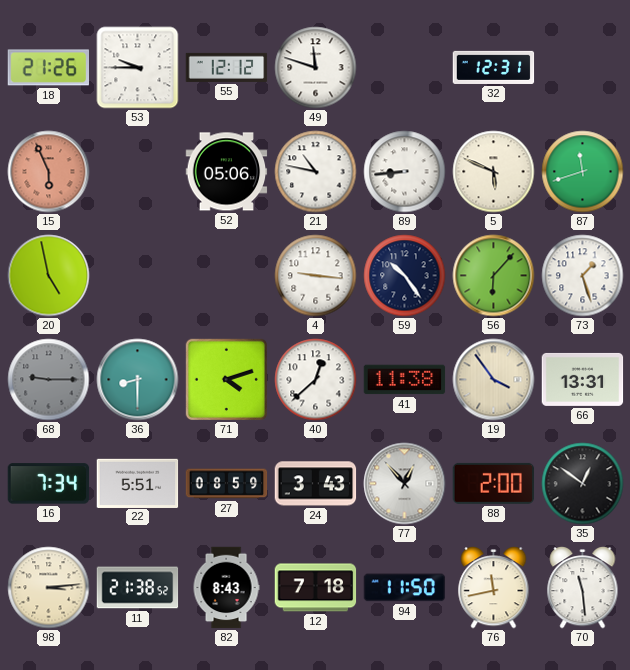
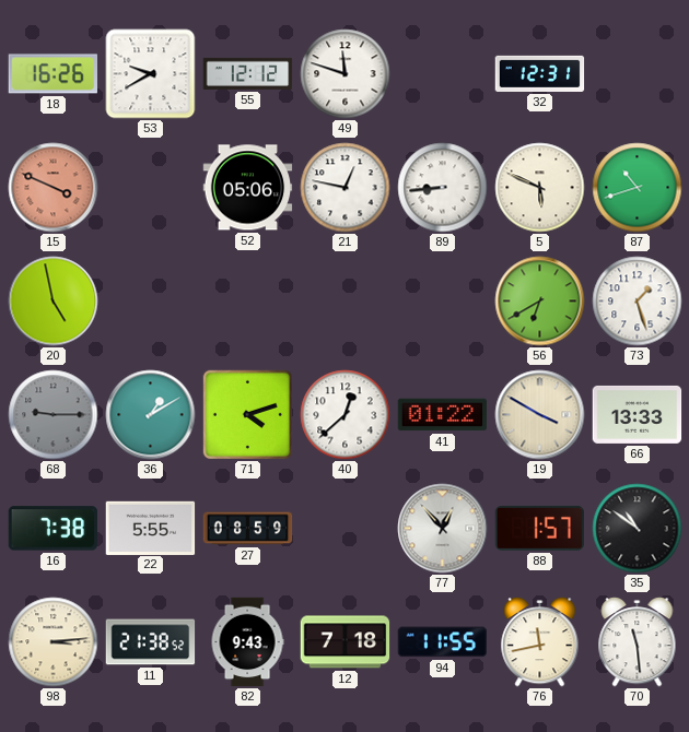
18: 21:26 -> 16:26
53: 9:45 -> 9:40
15: 5:56 -> 3:49
21: 10:47 -> 12:47
87: 11:42 -> 10:42
4: 9:16 -> none
59: 10:24 -> none
56: 6:07 -> 6:40
36: 8:30 -> 1:10
41: 11:38 -> 01:22
19: 3:54 -> 3:50
66: 13:31 -> 13:33
16: 7:34 -> 7:38
22: 5:51 -> 5:55
24: 3:43 -> none
88: 2:00 -> 1:57
35: 12:51 -> 10:51
82: 8:43 -> 9:43
94: 11:50 -> 11:55
